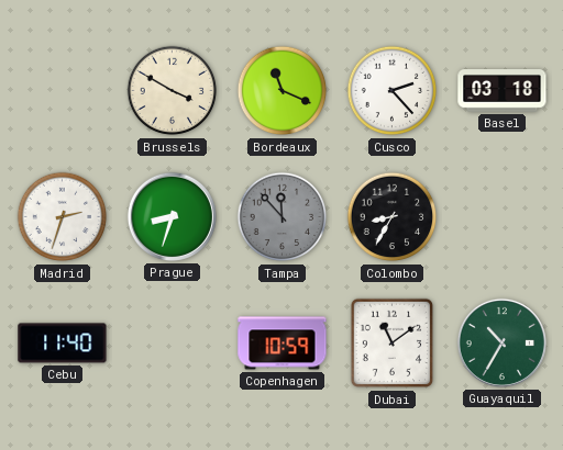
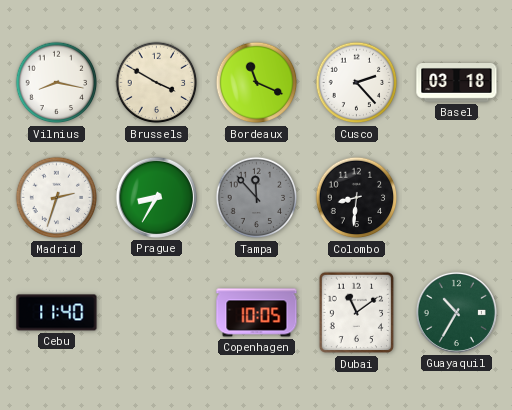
Vilnius: none -> 8:17
Prague: 8:33 -> 8:35
Colombo: 8:35 -> 8:31
Copenhagen: 10:59 -> 10:05
